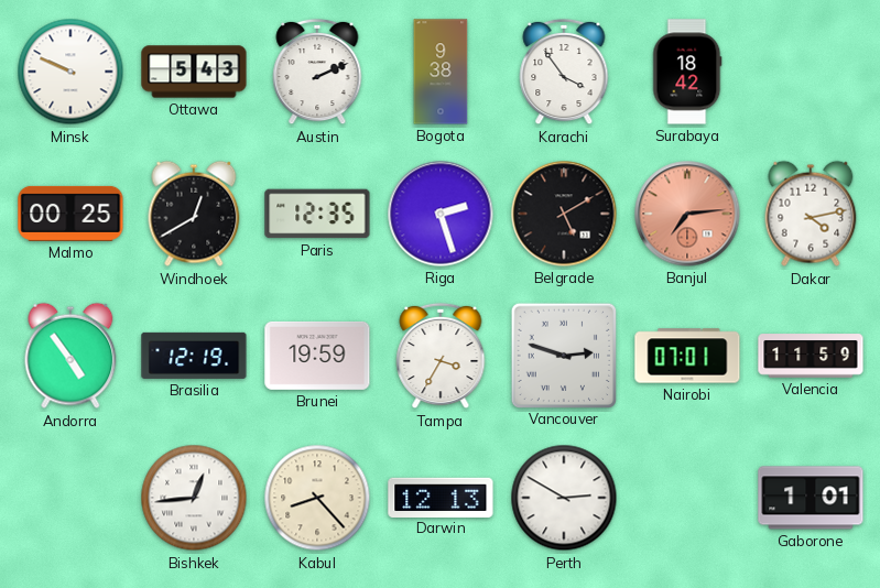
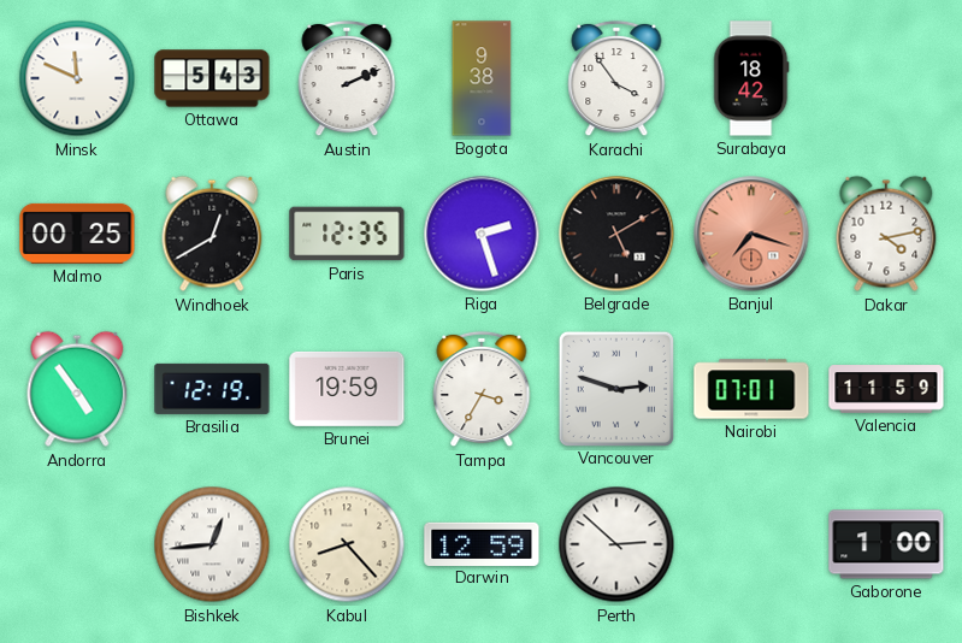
Minsk: 9:49 -> 11:49
Banjul: 7:14 -> 7:18
Darwin: 12:13 -> 12:59
Perth: 2:50 -> 2:52
Gaborone: 1:01 -> 1:00
